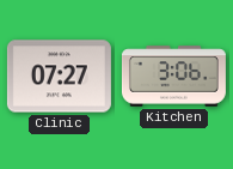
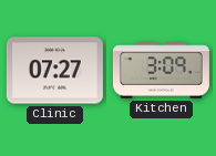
Kitchen: 3:06 -> 3:09
